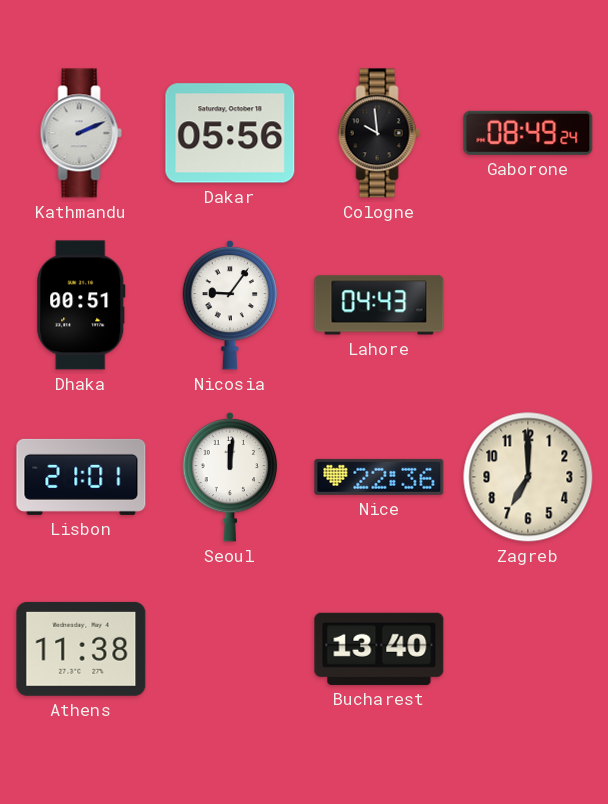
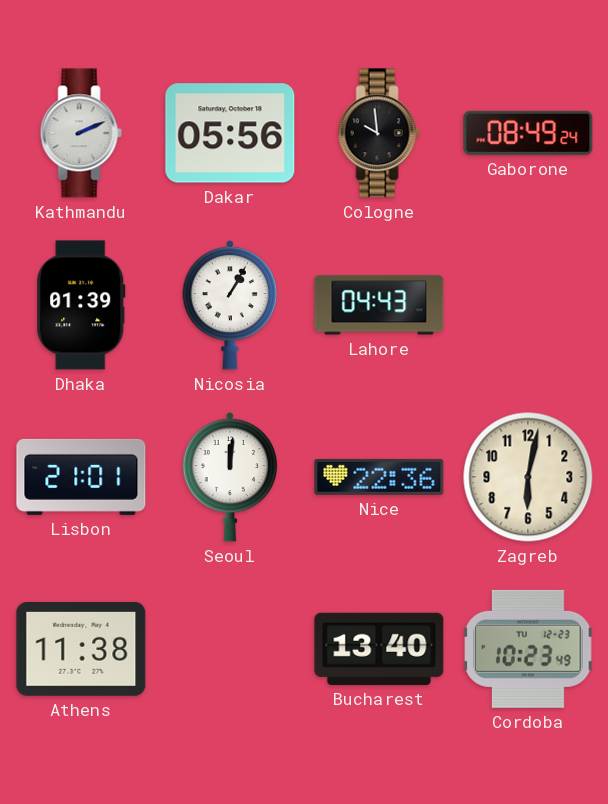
Dhaka: 00:51 -> 01:39
Nicosia: 9:06 -> 1:05
Zagreb: 7:00 -> 6:02
Cordoba: none -> 10:23
